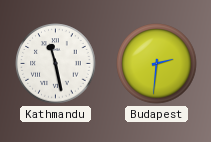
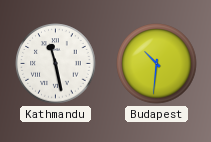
Budapest: 2:31 -> 10:31
